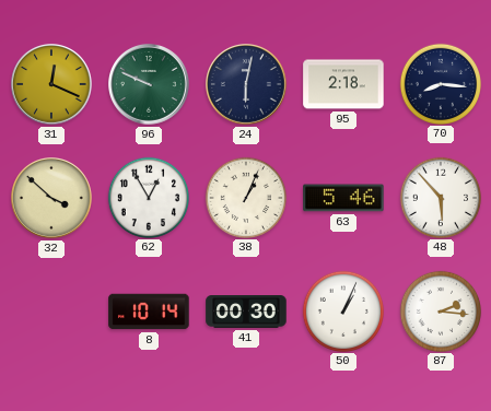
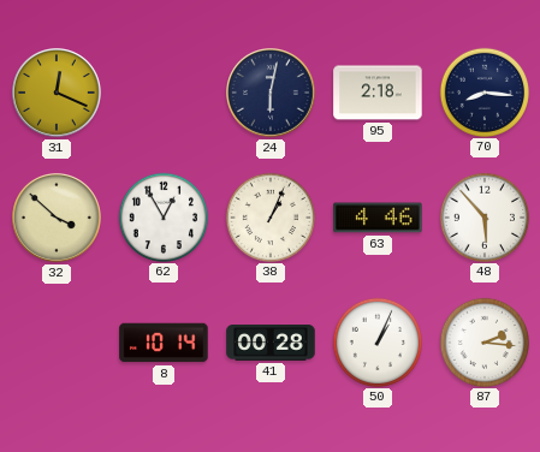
96: 9:49 -> none
63: 5:46 -> 4:46
41: 00:30 -> 00:28
